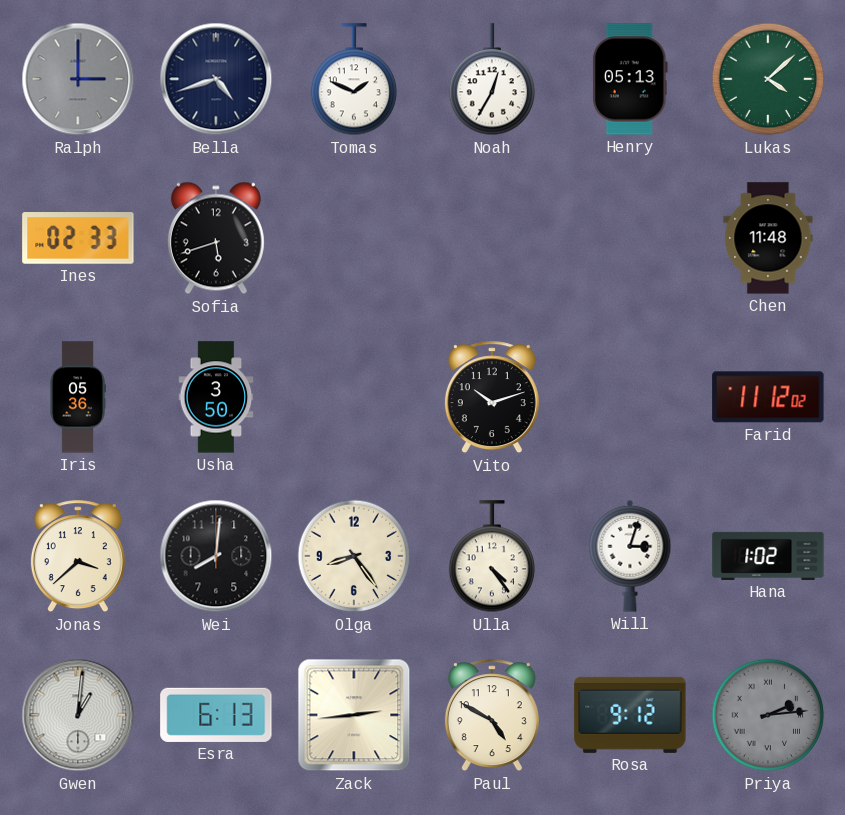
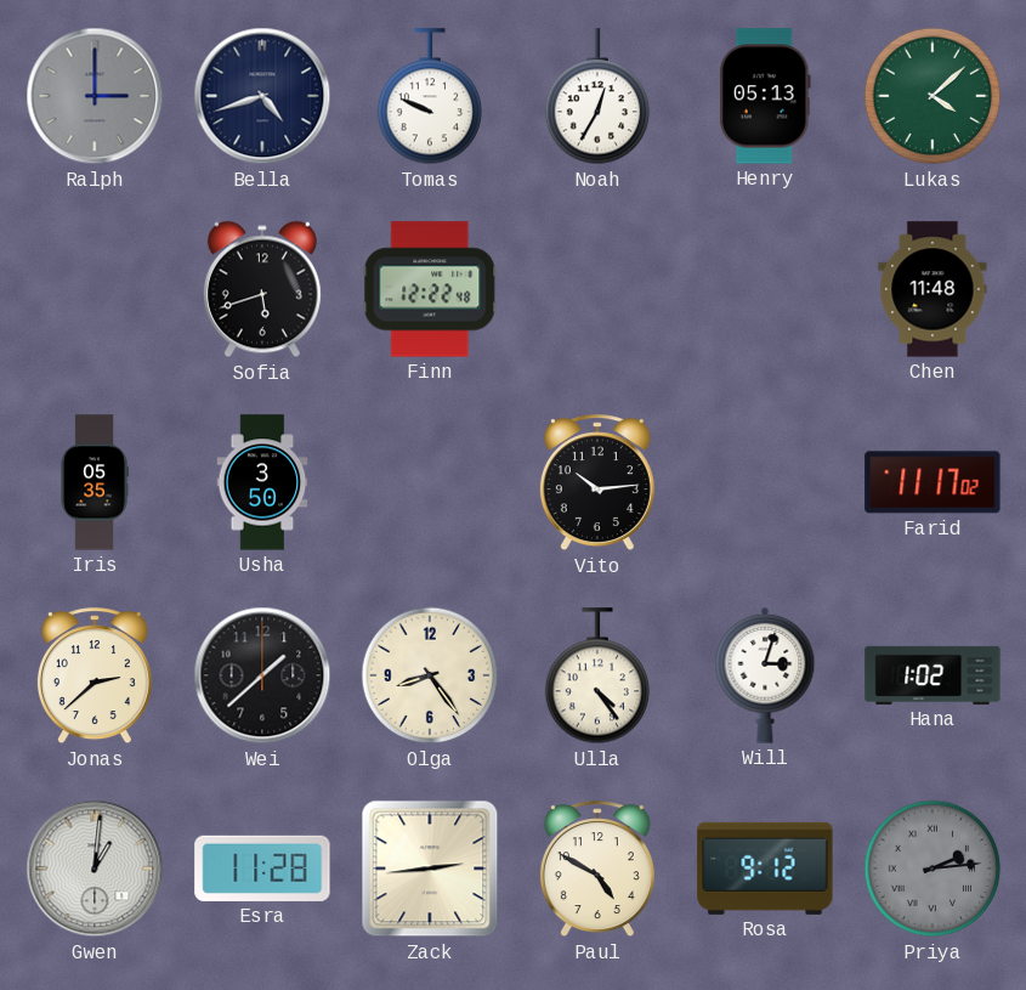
Tomas: 1:49 -> 9:49
Ines: 02:33 -> none
Finn: none -> 12:22
Iris: 05:36 -> 05:35
Vito: 10:12 -> 10:14
Farid: 11:12 -> 11:17
Jonas: 3:38 -> 2:38
Wei: 8:01 -> 1:38
Esra: 6:13 -> 11:28
